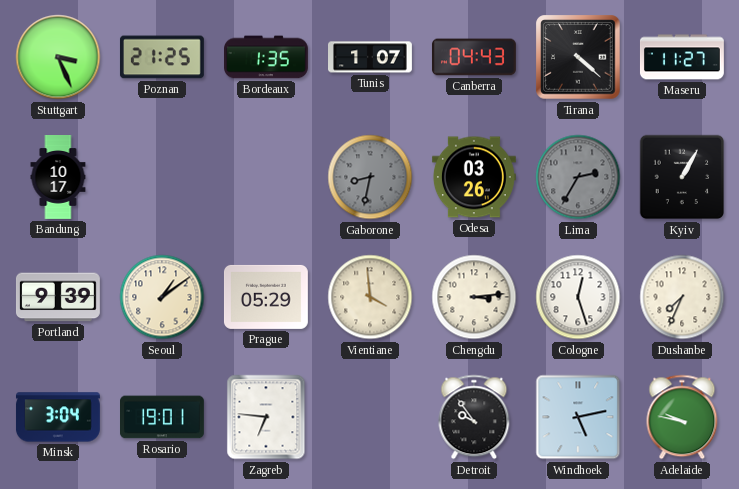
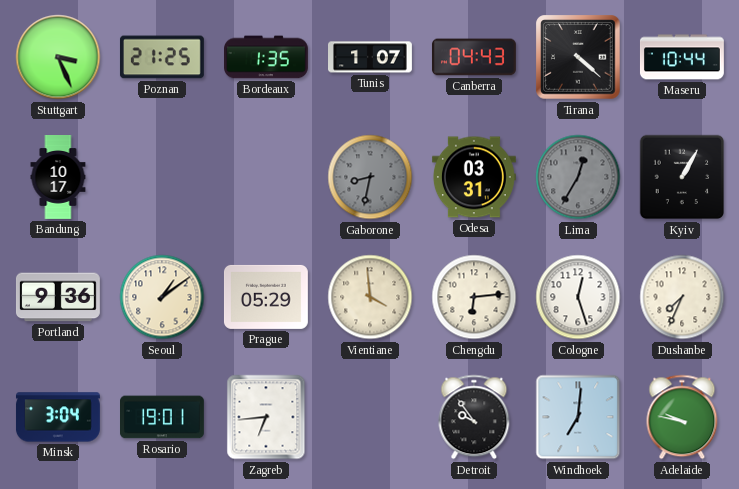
Maseru: 11:27 -> 10:44
Odesa: 03:26 -> 03:31
Lima: 2:35 -> 12:35
Portland: 9:39 -> 9:36
Chengdu: 3:14 -> 6:14
Zagreb: 6:46 -> 6:44
Windhoek: 5:13 -> 7:01
